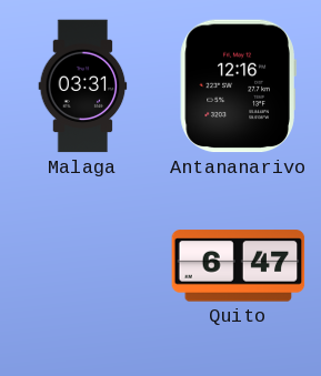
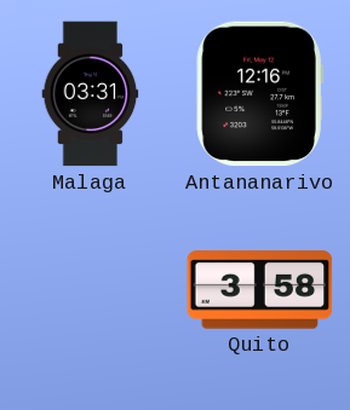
Quito: 6:47 -> 3:58
